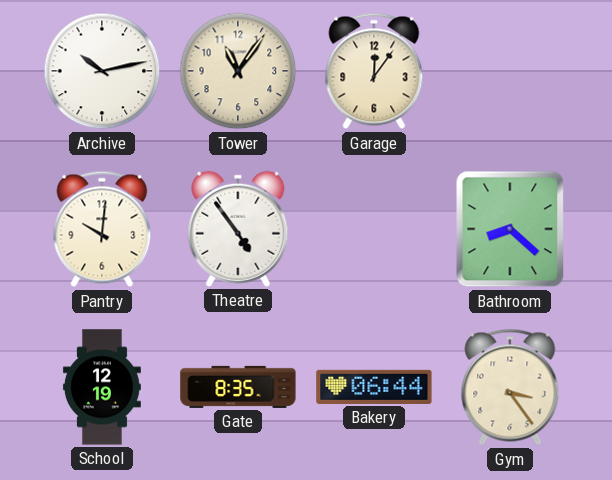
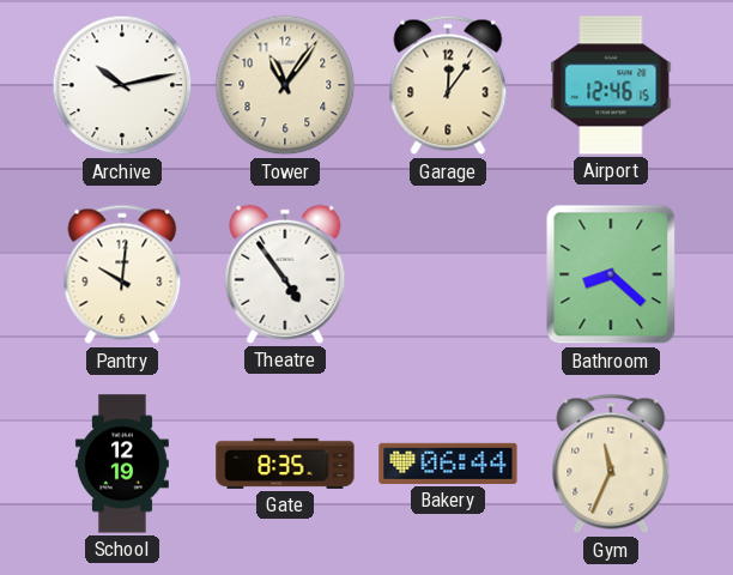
Airport: none -> 12:46
Gym: 3:24 -> 11:34
